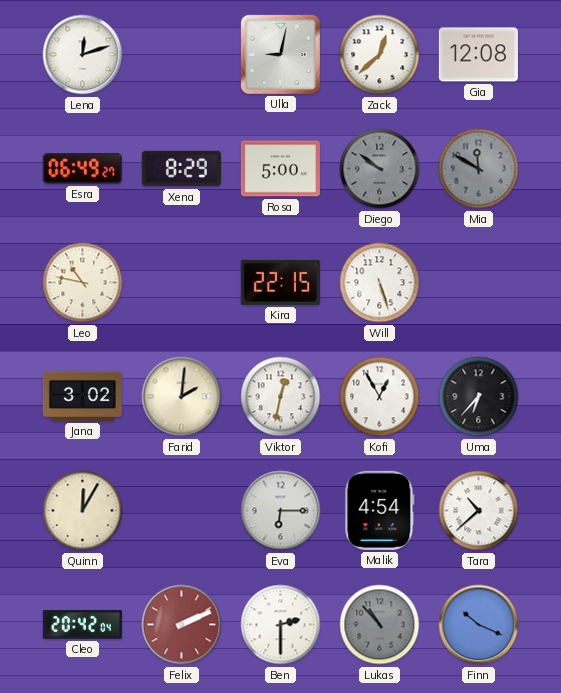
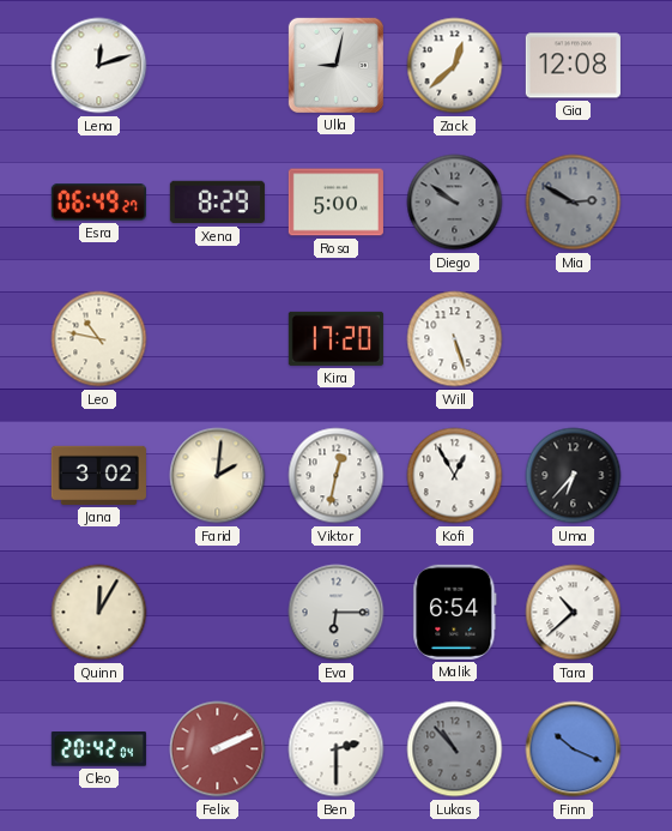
Mia: 11:50 -> 2:50
Kira: 22:15 -> 17:20
Malik: 4:54 -> 6:54
